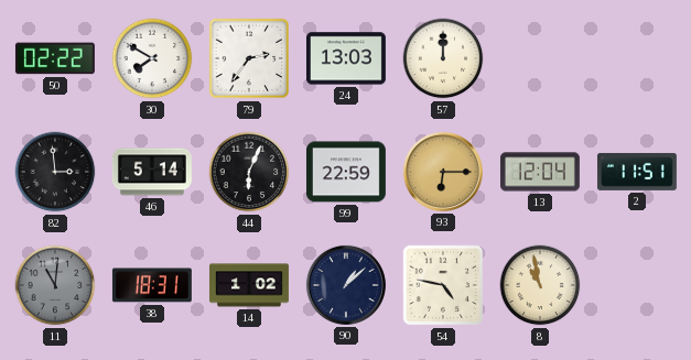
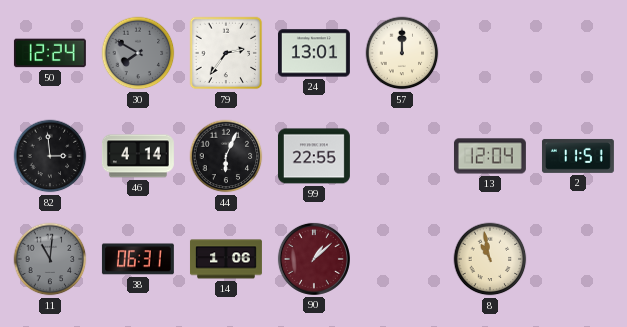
50: 02:22 -> 12:24
30 dial: white -> grey
24: 13:03 -> 13:01
46: 5:14 -> 4:14
99: 22:59 -> 22:55
93: 6:15 -> none
38: 18:31 -> 06:31
14: 1:02 -> 1:06
90 dial: navy -> burgundy
54: 4:47 -> none
